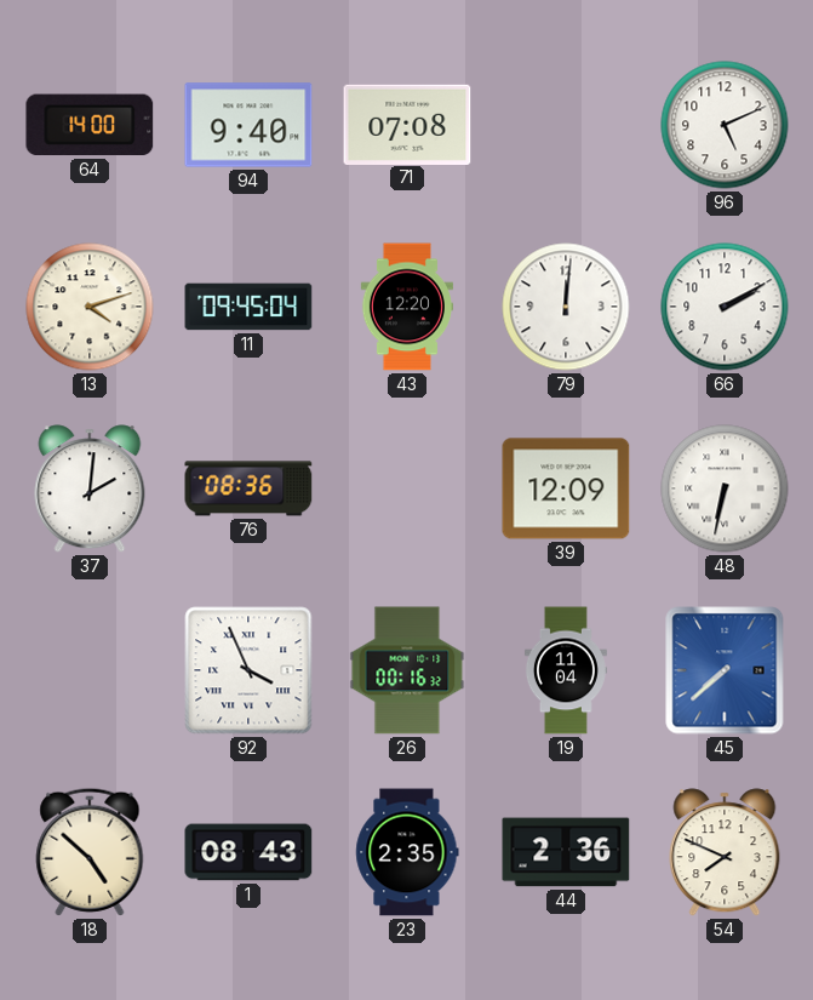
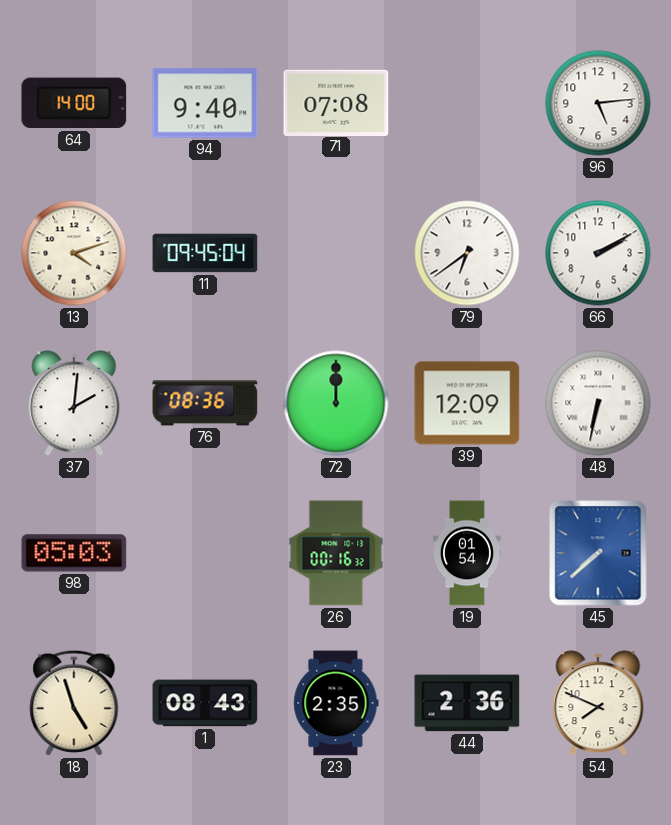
96: 5:11 -> 5:14
43: 12:20 -> none
79: 12:01 -> 6:39
72: none -> 12:00
98: none -> 05:03
92: 3:56 -> none
19: 11:04 -> 01:54
18: 4:52 -> 4:57
